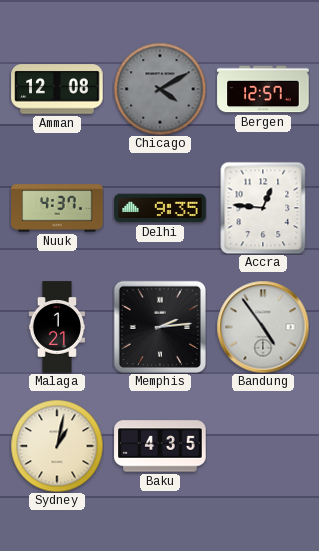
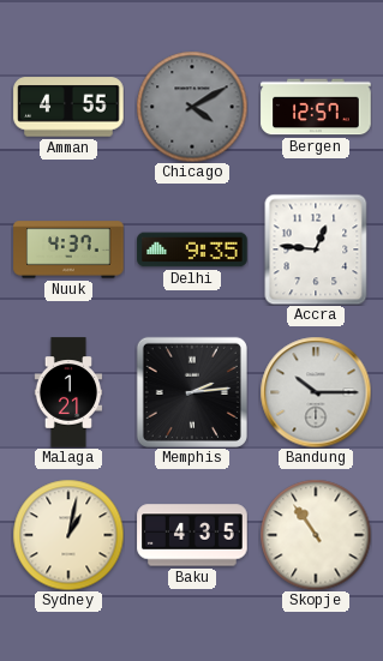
Amman: 12:08 -> 4:55
Bandung: 4:54 -> 10:15
Skopje: none -> 10:54
